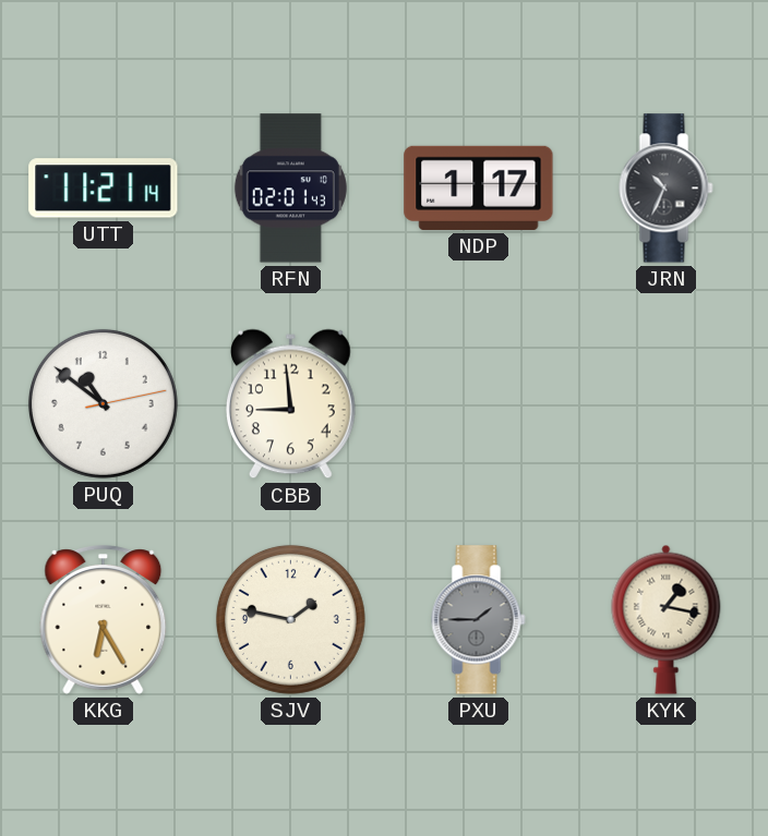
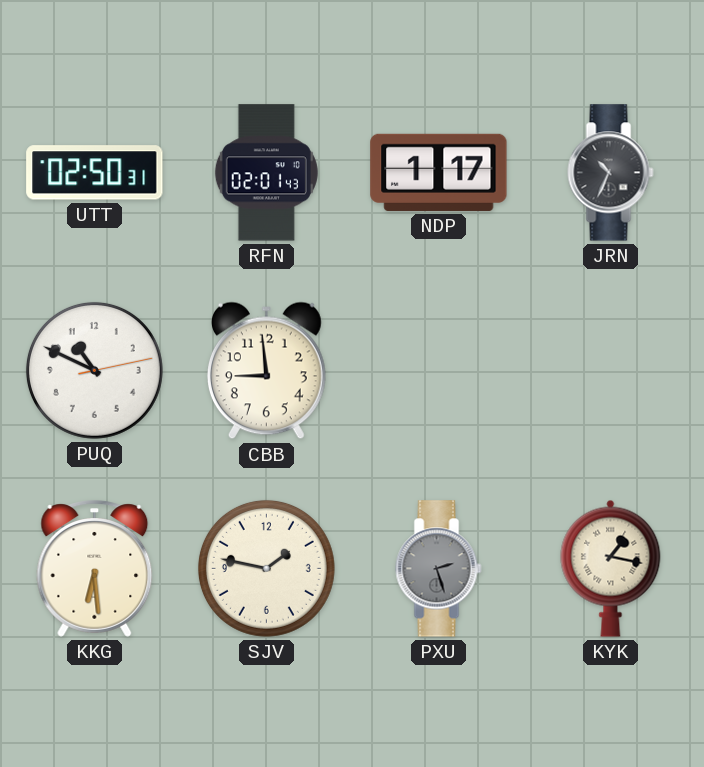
UTT: 11:21 -> 02:50
PUQ: 10:51 -> 10:49
KKG: 6:25 -> 6:29
PXU: 1:45 -> 2:27
